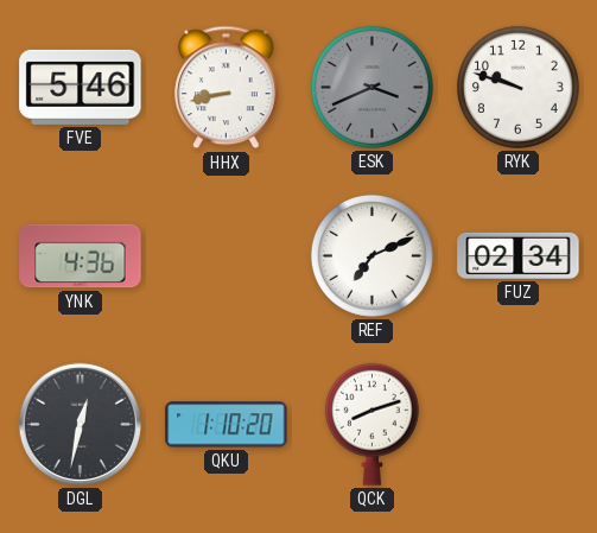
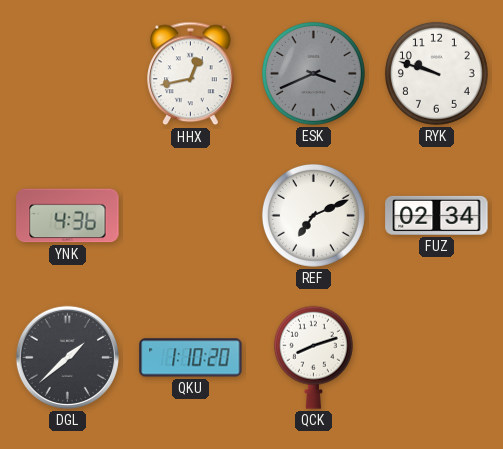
FVE: 5:46 -> none
HHX: 8:43 -> 12:43
DGL: 12:32 -> 1:38
